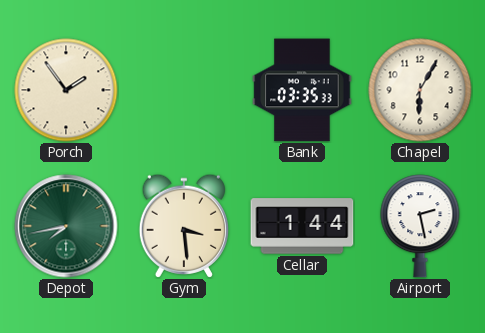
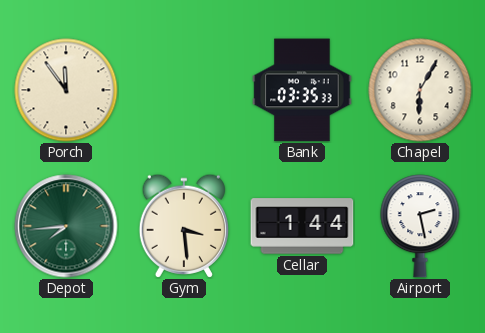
Porch: 1:54 -> 11:54
Depot: 7:43 -> 7:44
